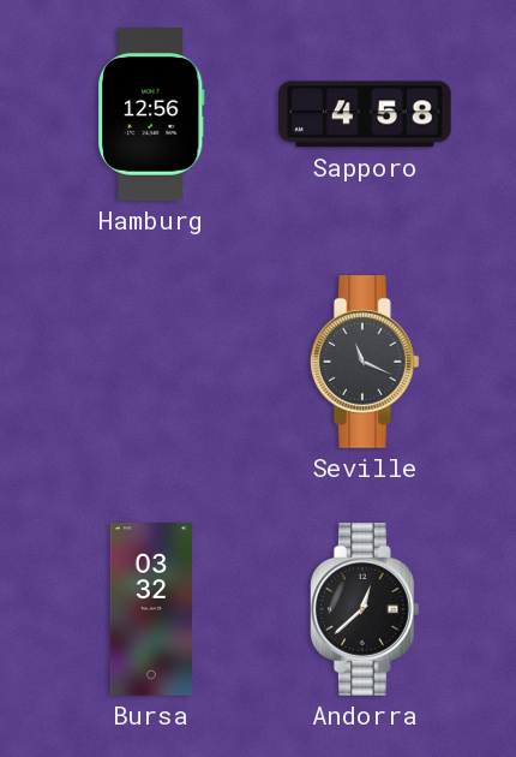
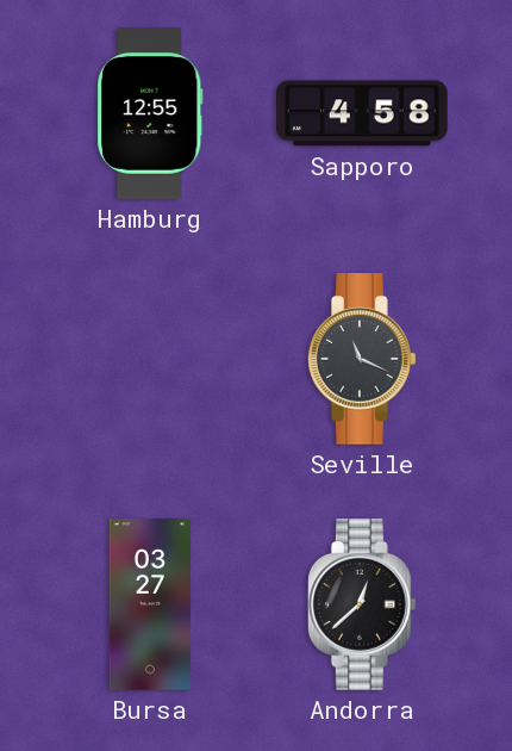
Hamburg: 12:56 -> 12:55
Bursa: 03:32 -> 03:27
